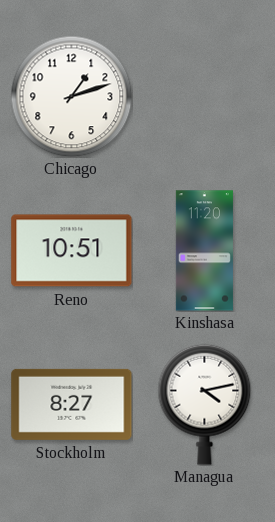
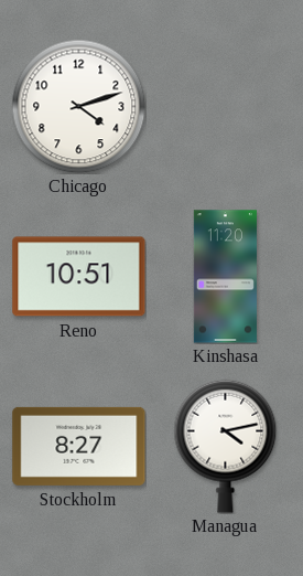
Chicago: 1:12 -> 4:12
